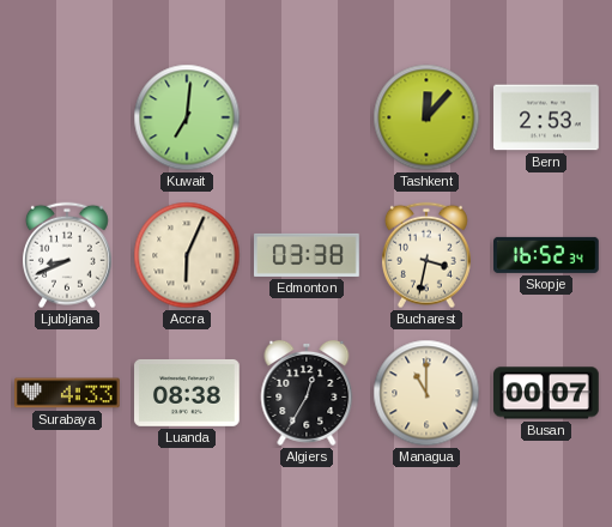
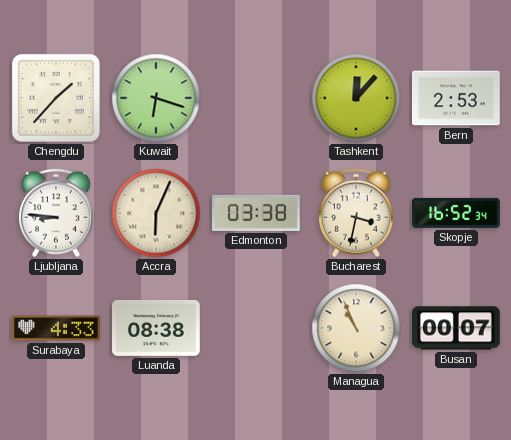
Chengdu: none -> 1:37
Kuwait: 7:01 -> 6:18
Ljubljana: 8:41 -> 8:46
Algiers: 12:35 -> none
Managua: 11:00 -> 10:56
